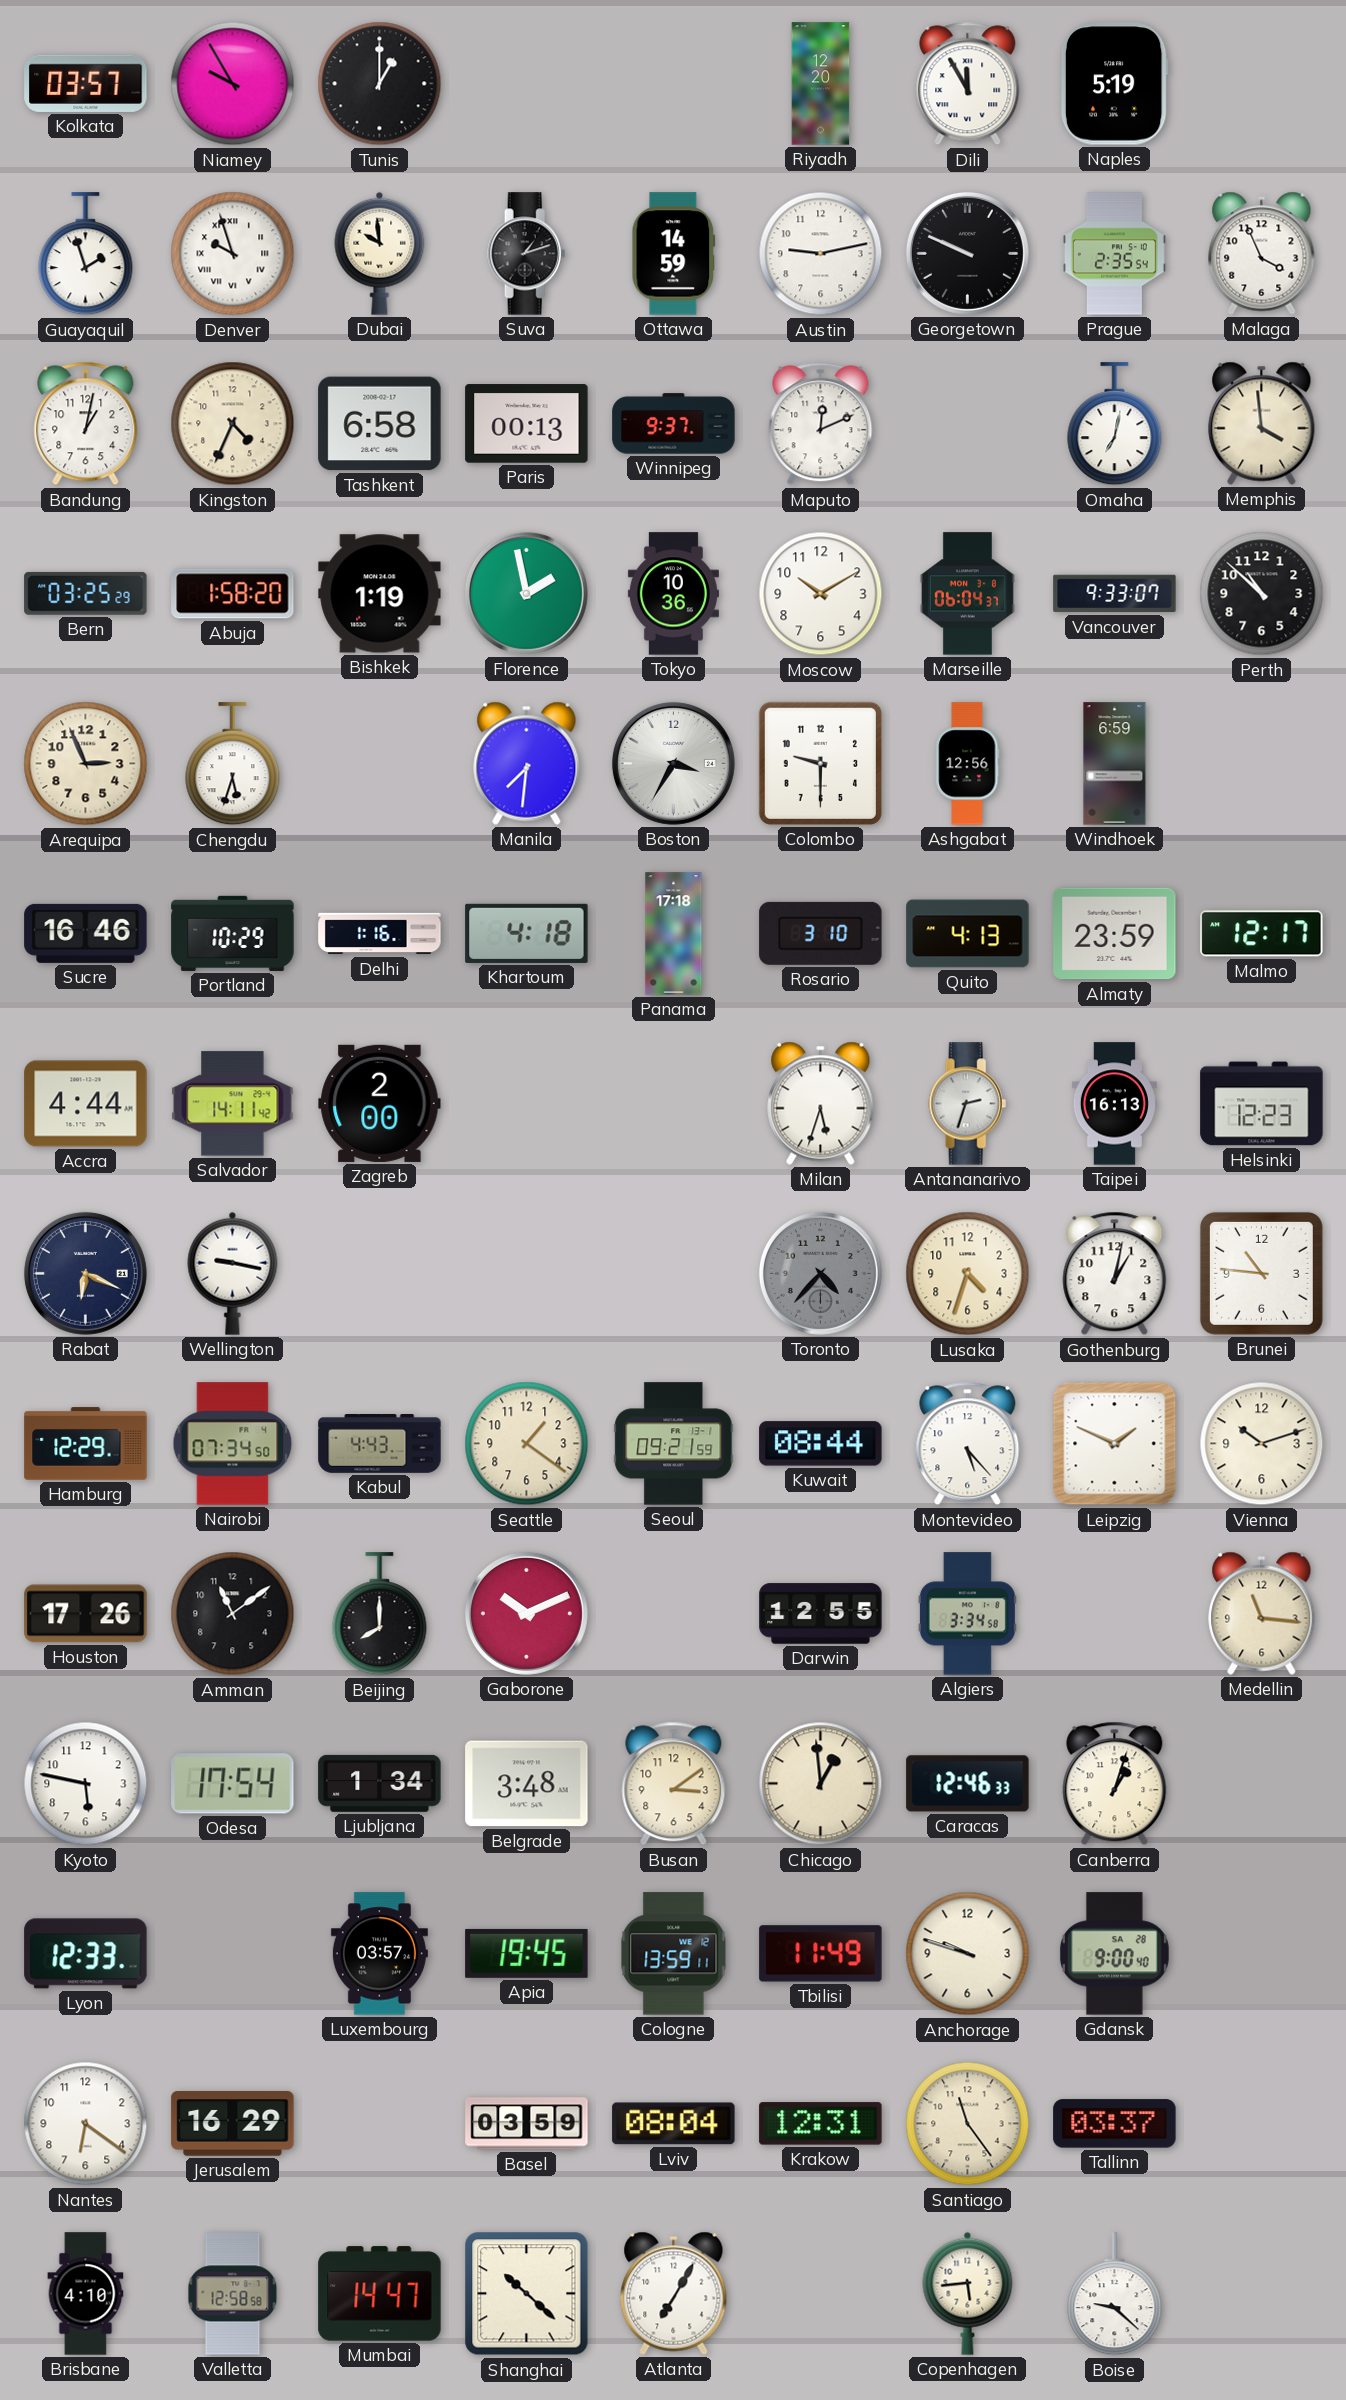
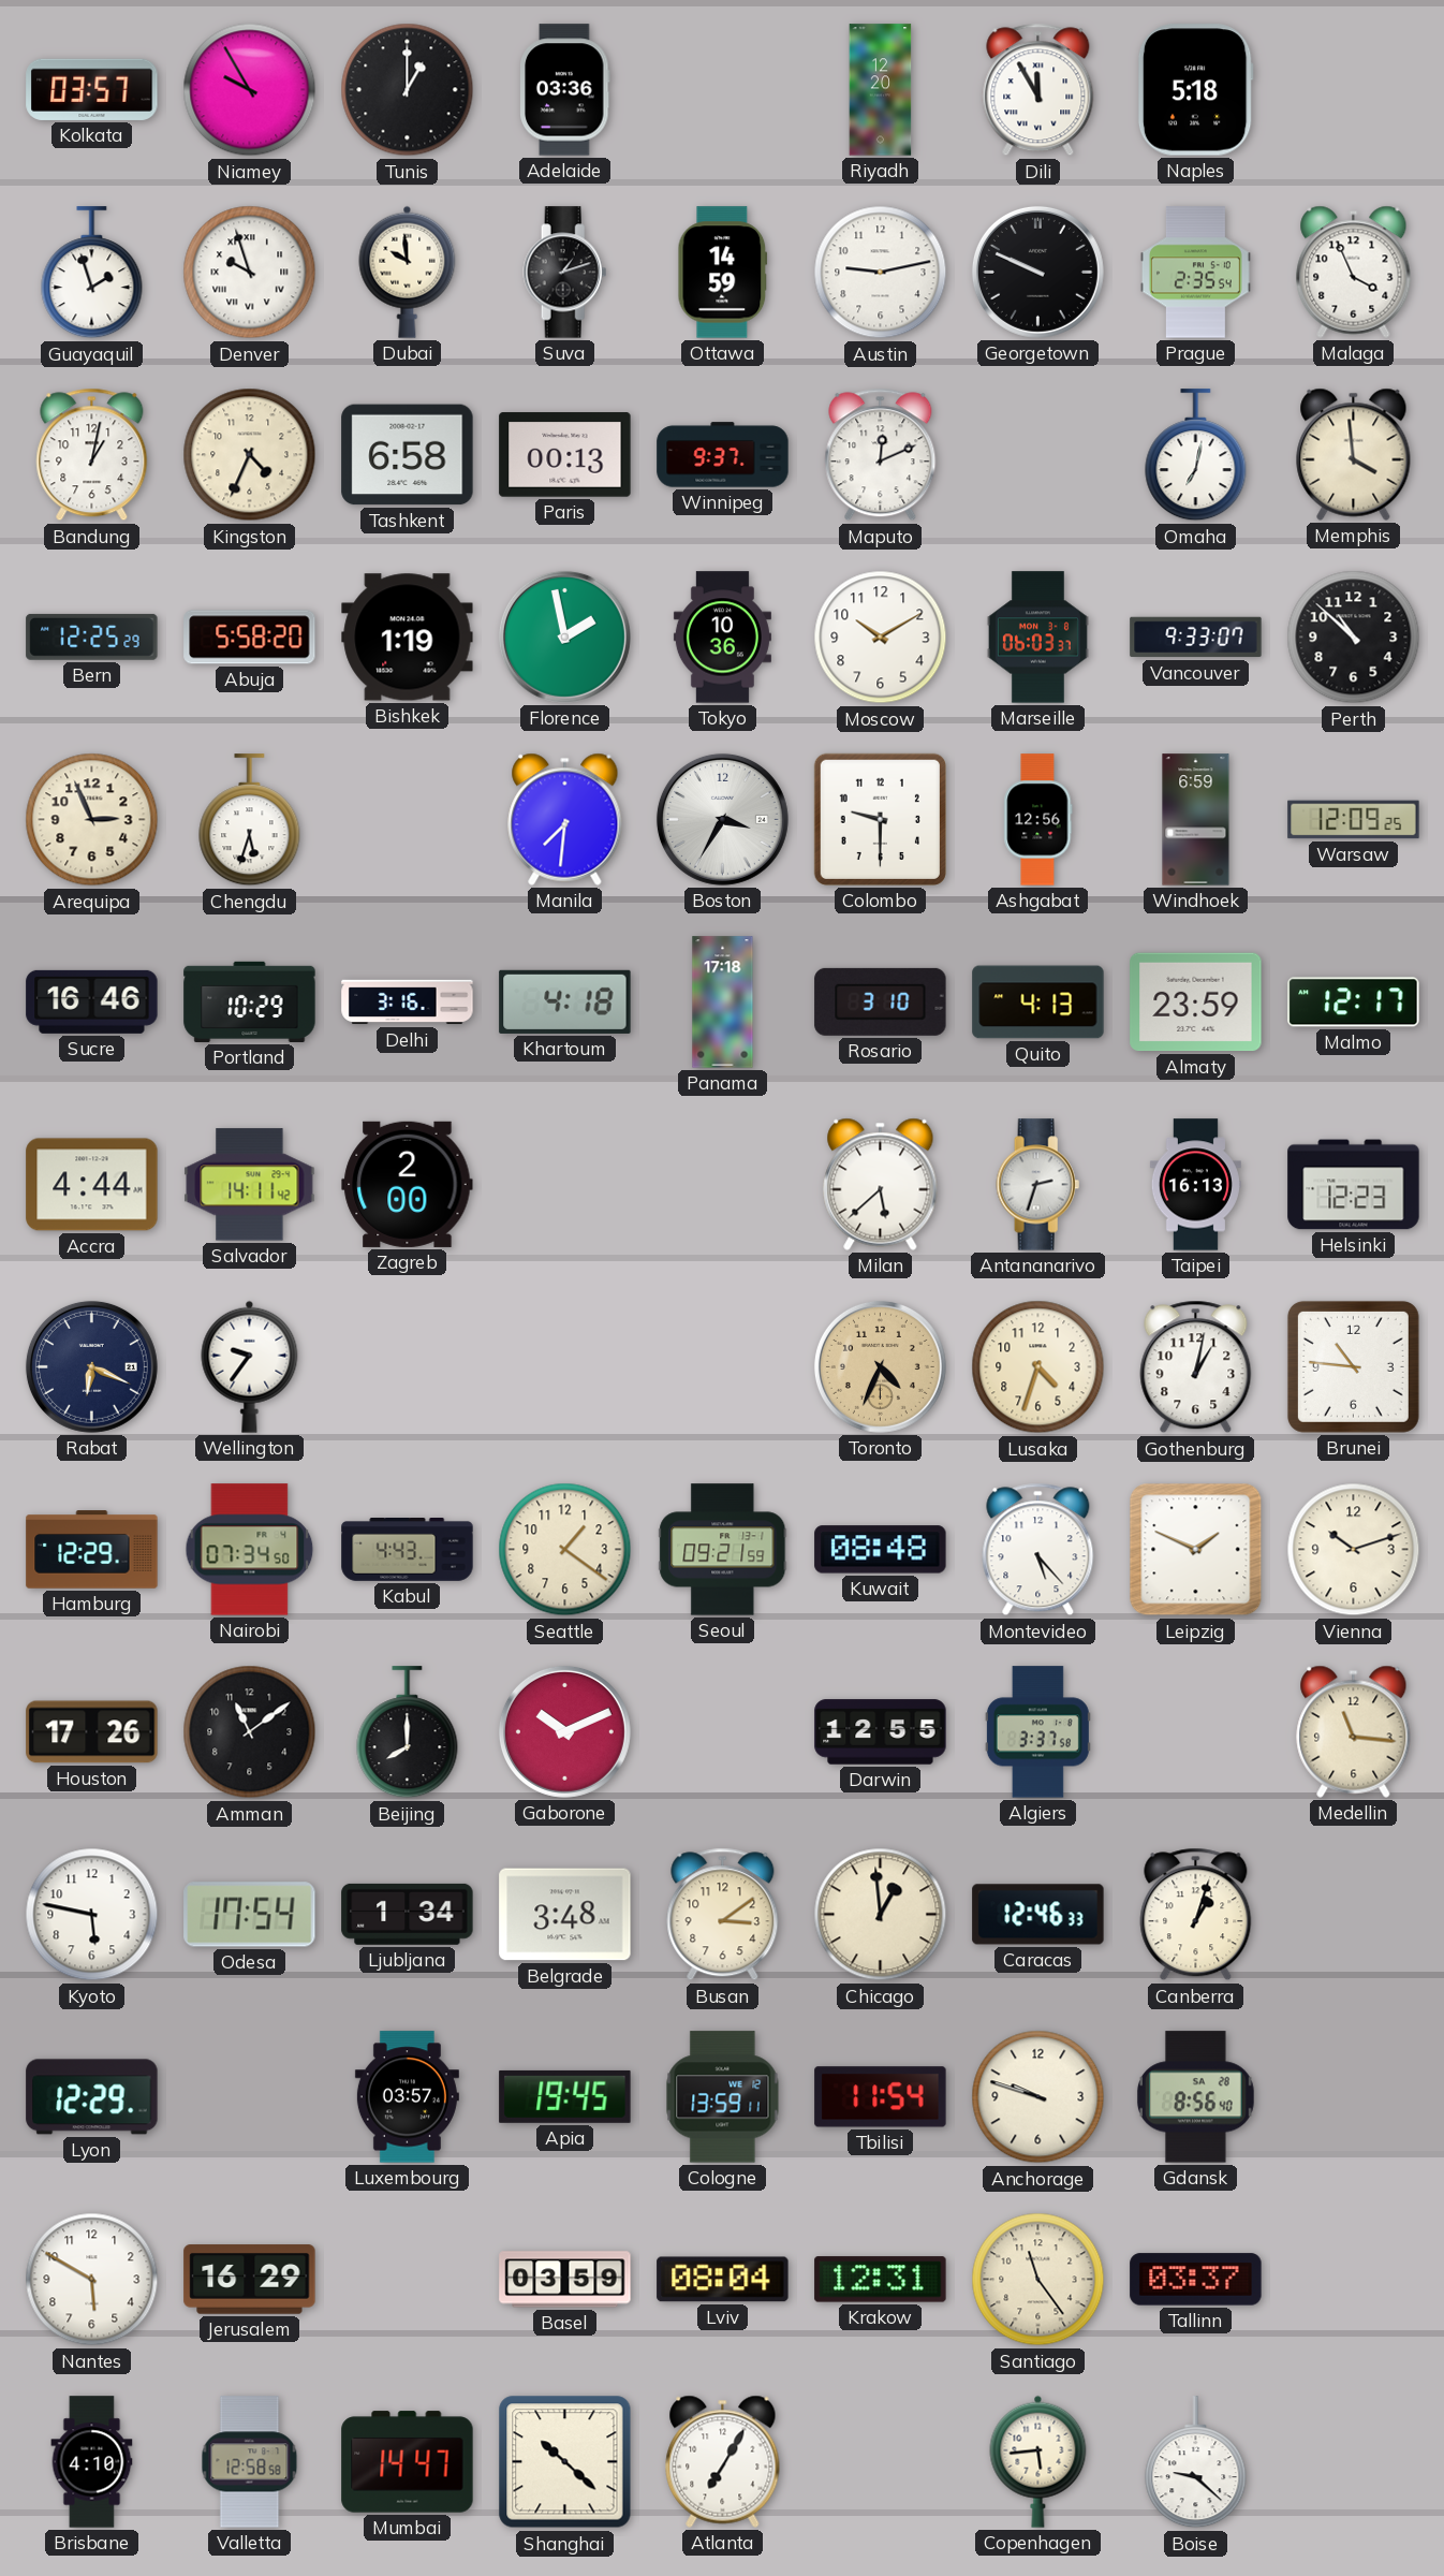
Adelaide: none -> 03:36
Naples: 5:19 -> 5:18
Bern: 03:25 -> 12:25
Abuja: 1:58 -> 5:58
Marseille: 06:04 -> 06:03
Warsaw: none -> 12:09
Delhi: 1:16 -> 3:16
Milan: 5:33 -> 5:38
Wellington: 9:17 -> 9:36
Toronto: 4:37 -> 4:34
Toronto dial: grey -> champagne
Kuwait: 08:44 -> 08:48
Algiers: 3:34 -> 3:37
Lyon: 12:33 -> 12:29
Tbilisi: 11:49 -> 11:54
Gdansk: 9:00 -> 8:56
Nantes: 6:21 -> 5:50
